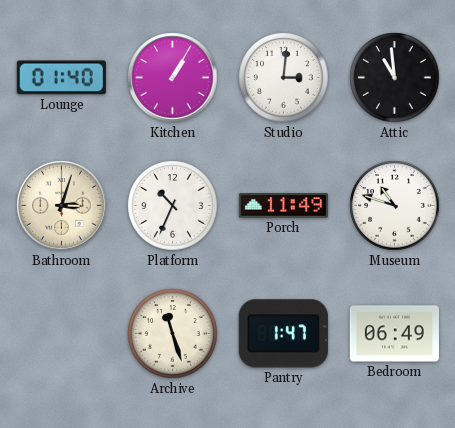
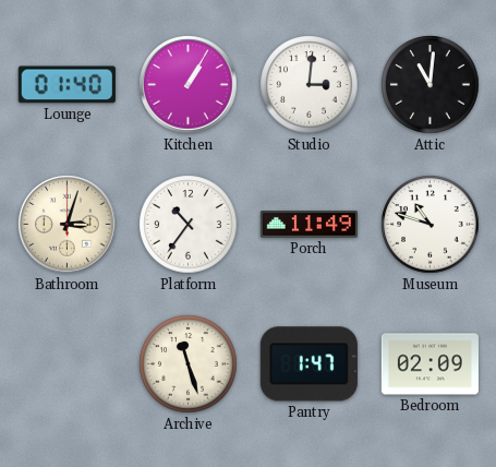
Attic: 10:59 -> 11:01
Platform: 10:34 -> 10:36
Bedroom: 06:49 -> 02:09
